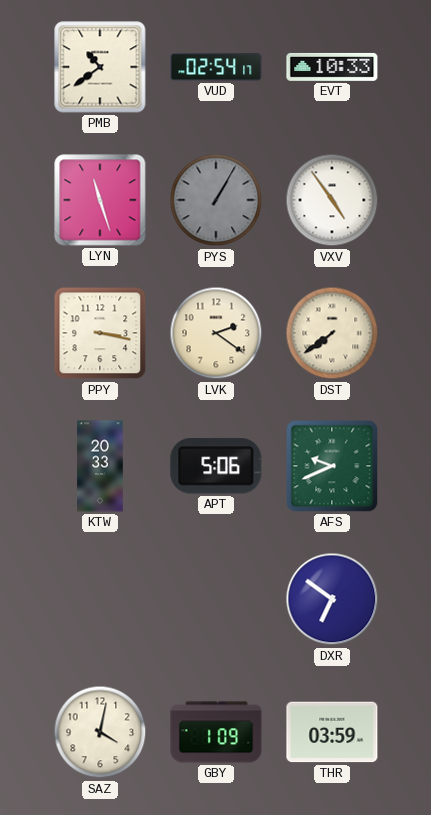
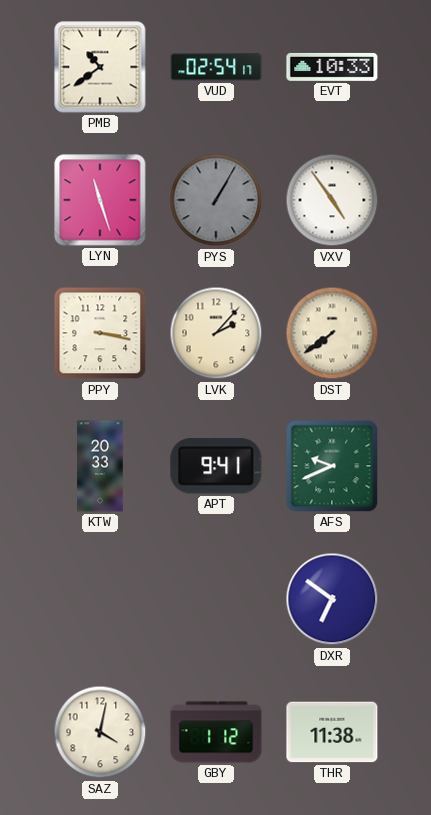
LVK: 2:21 -> 2:07
APT: 5:06 -> 9:41
GBY: 1:09 -> 1:12
THR: 03:59 -> 11:38
